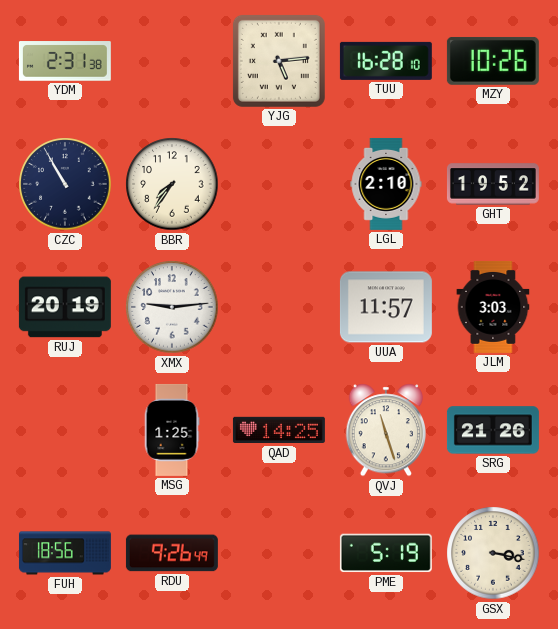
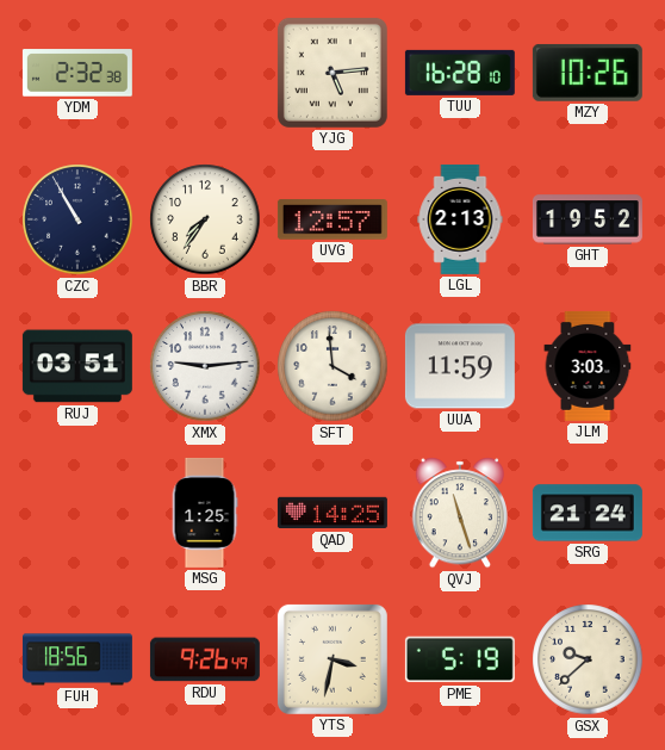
YDM: 2:31 -> 2:32
UVG: none -> 12:57
LGL: 2:10 -> 2:13
RUJ: 20:19 -> 03:51
SFT: none -> 3:59
UUA: 11:57 -> 11:59
SRG: 21:26 -> 21:24
YTS: none -> 3:32
GSX: 3:17 -> 9:38
